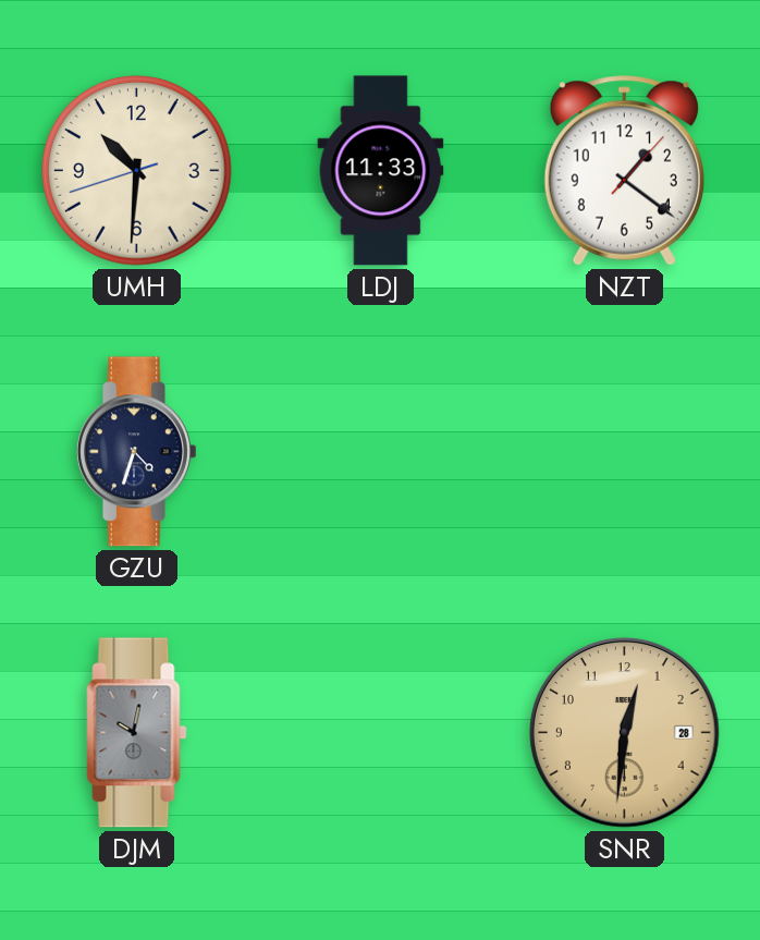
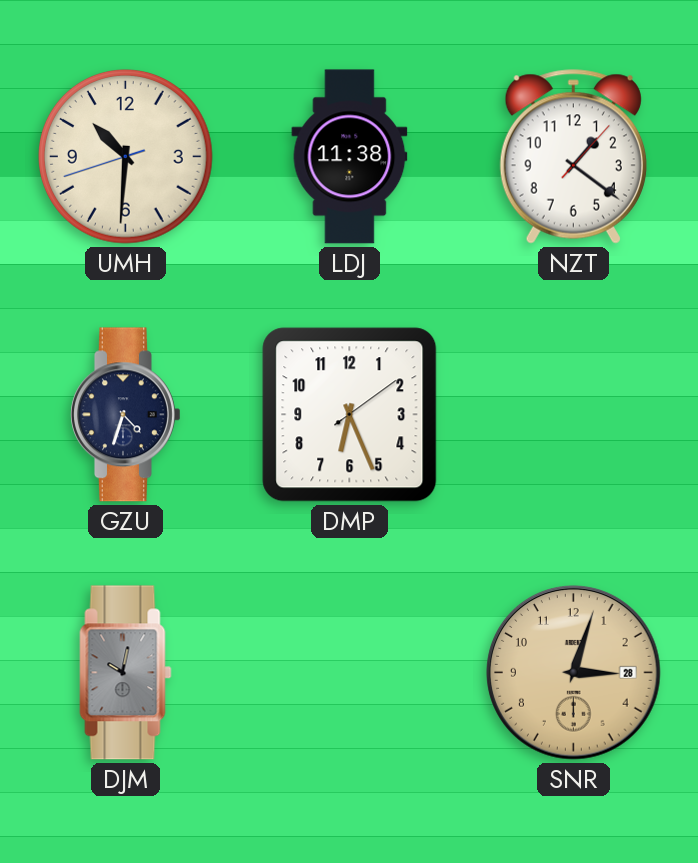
LDJ: 11:33 -> 11:38
DMP: none -> 6:26
SNR: 12:31 -> 3:03
